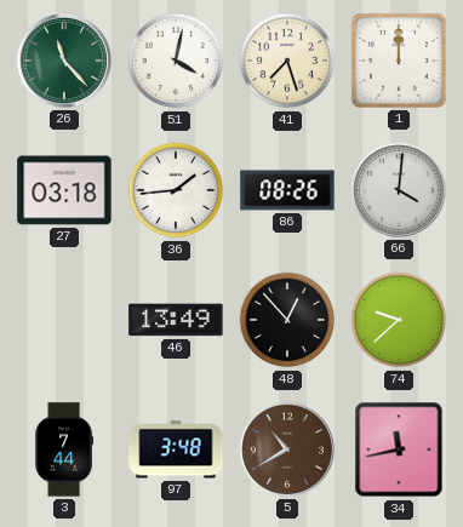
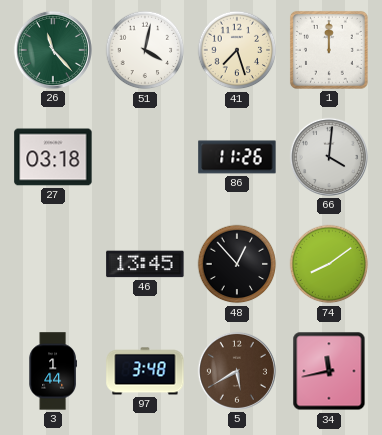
36: 1:44 -> none
86: 08:26 -> 11:26
46: 13:49 -> 13:45
74: 9:38 -> 8:09
3: 7:44 -> 1:44
5: 10:40 -> 5:40
